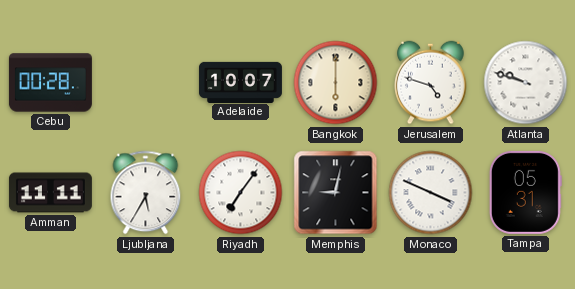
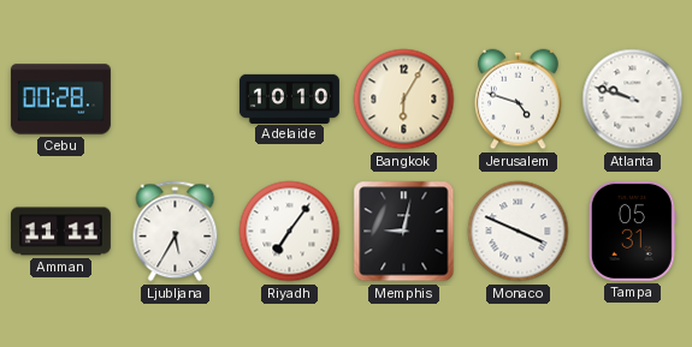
Adelaide: 10:07 -> 10:10
Bangkok: 6:00 -> 6:05
